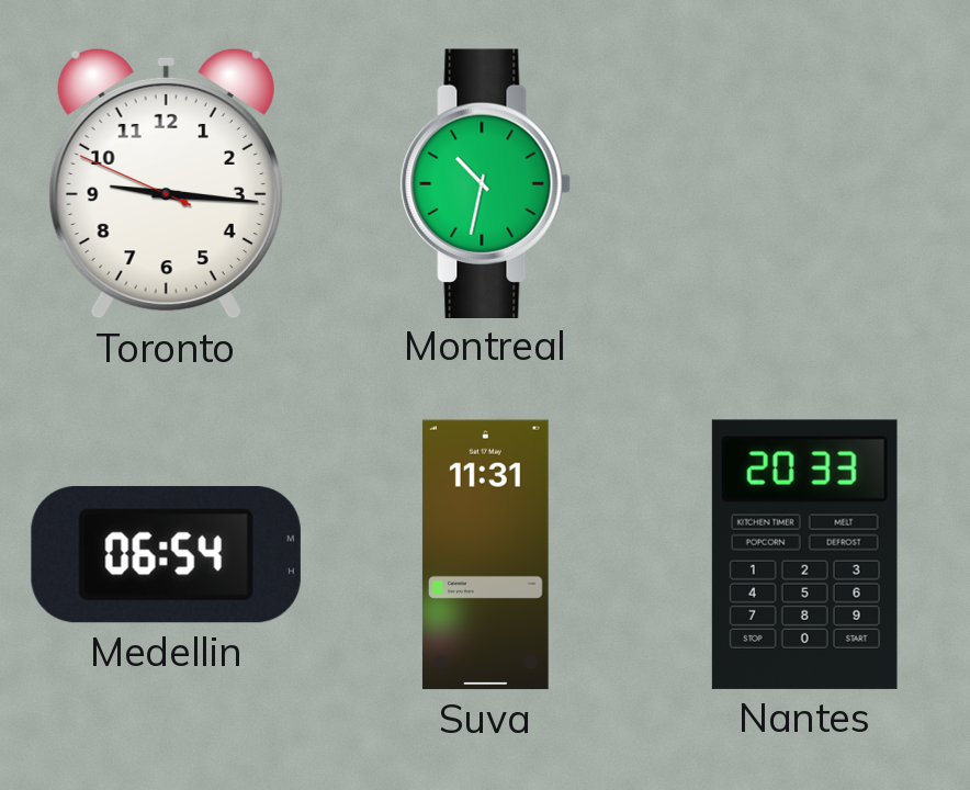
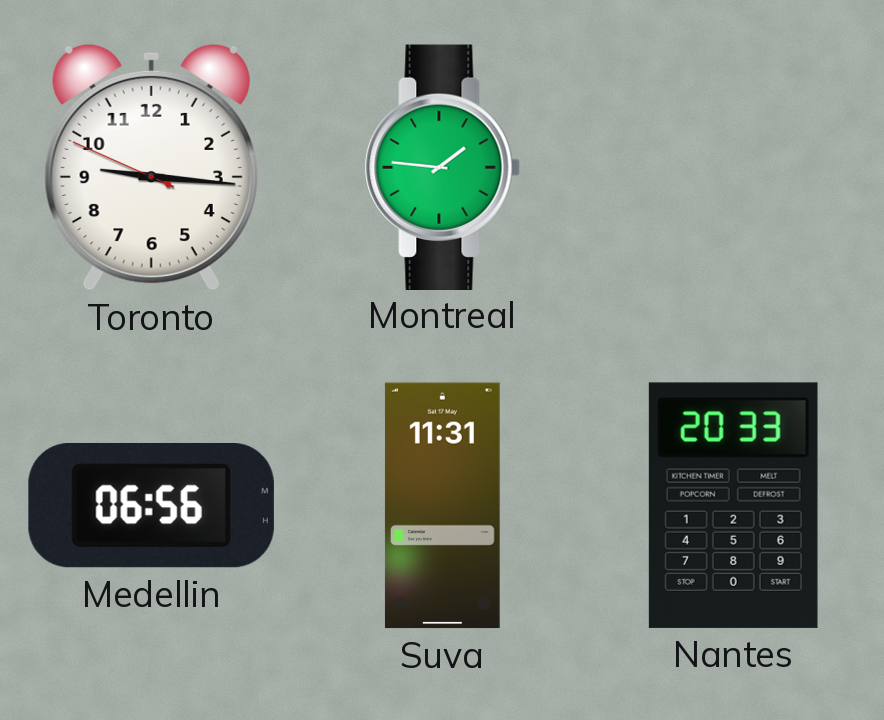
Montreal: 10:32 -> 1:46
Medellin: 06:54 -> 06:56
